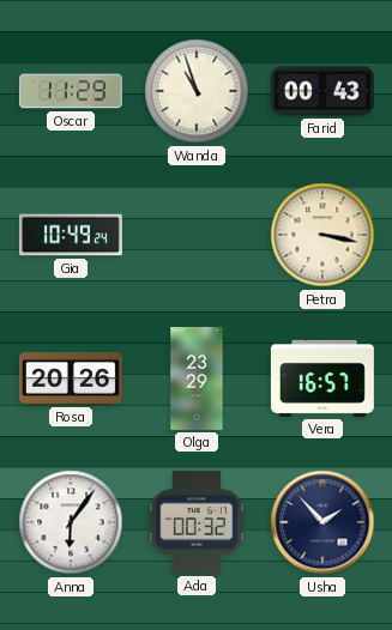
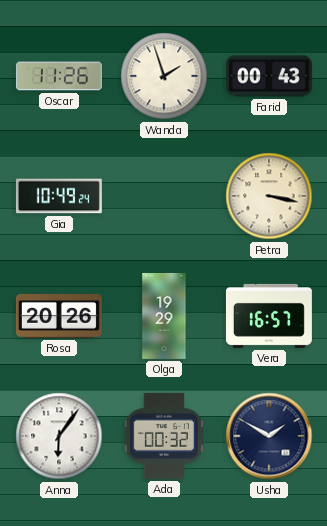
Oscar: 11:29 -> 11:26
Wanda: 10:57 -> 1:57
Olga: 23:29 -> 19:29
Usha: 1:53 -> 1:50
